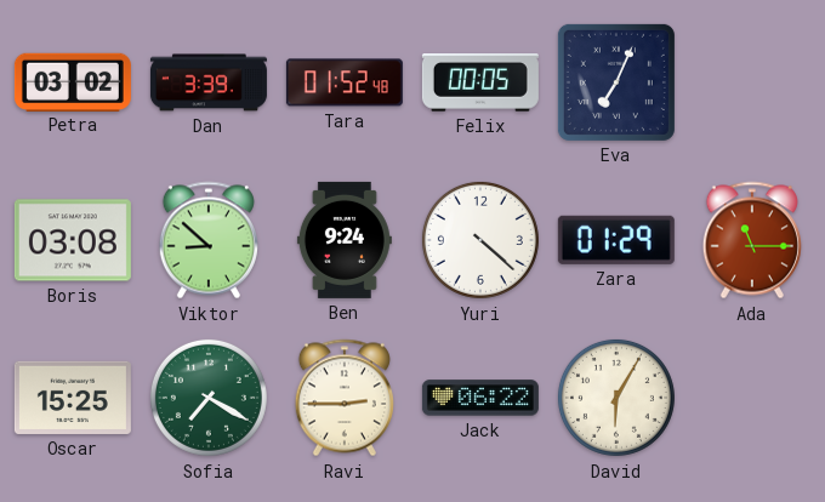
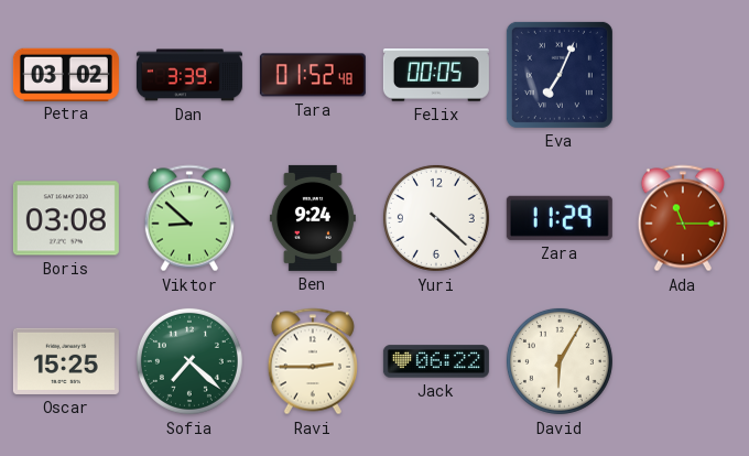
Zara: 01:29 -> 11:29
Sofia: 7:20 -> 7:22
